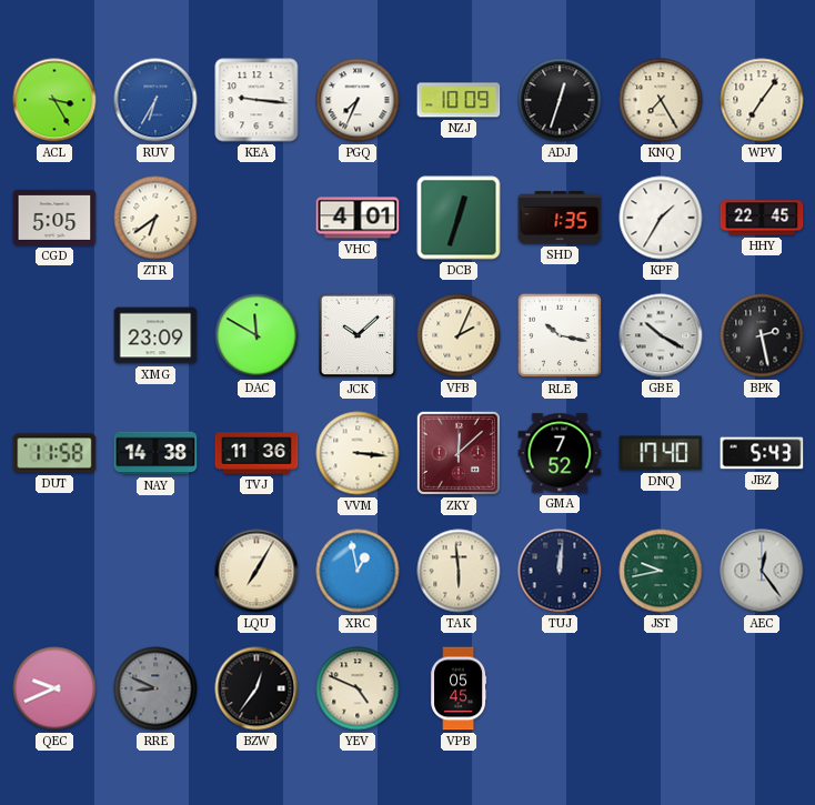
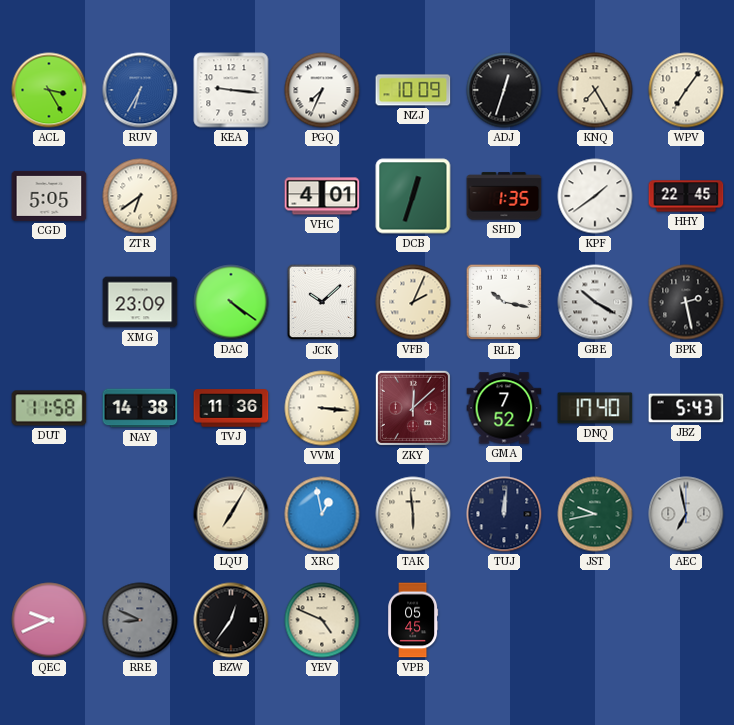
KPF: 1:35 -> 1:39
DAC: 11:50 -> 4:21
AEC: 12:24 -> 6:58
